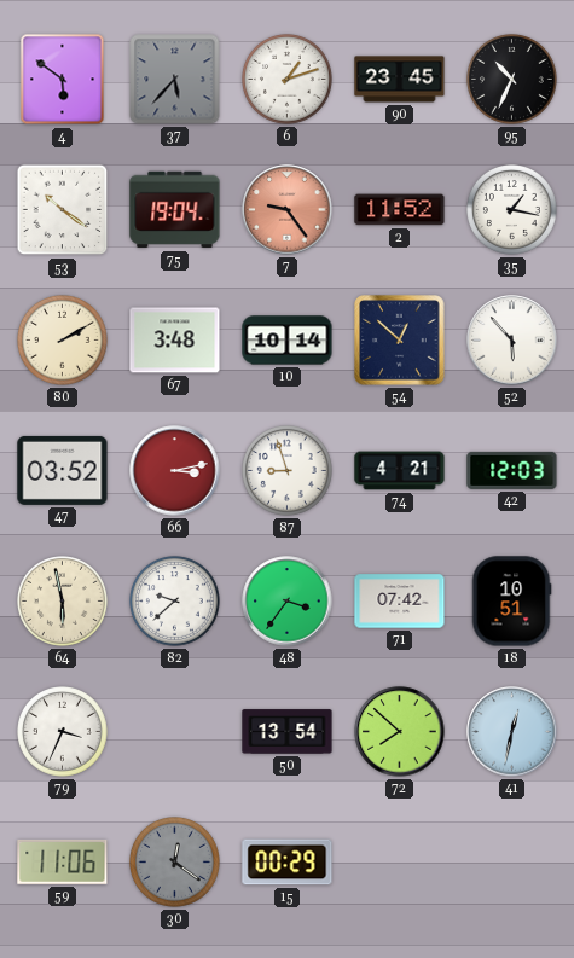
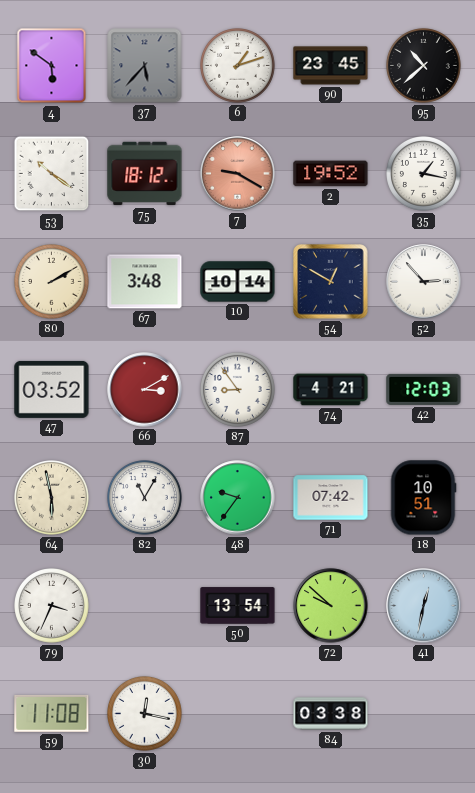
95: 10:34 -> 10:38
75: 19:04 -> 18:12
7: 9:24 -> 9:20
2: 11:52 -> 19:52
54: 12:52 -> 12:50
52: 5:53 -> 2:53
66: 3:13 -> 3:10
87: 8:57 -> 8:54
82: 9:38 -> 11:05
48: 3:36 -> 9:36
72: 7:52 -> 9:52
59: 11:06 -> 11:08
30: 12:21 -> 12:17
30 dial: grey -> white
15: 00:29 -> none
84: none -> 03:38
